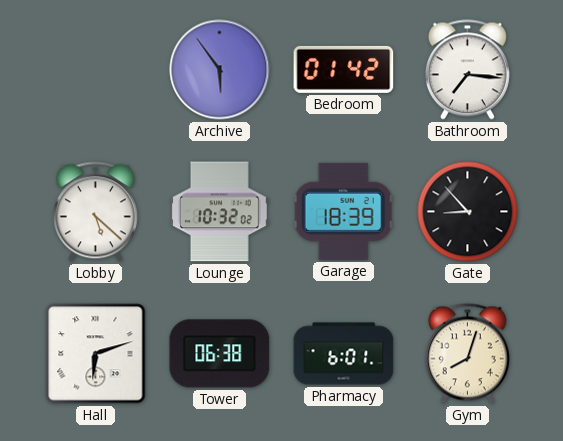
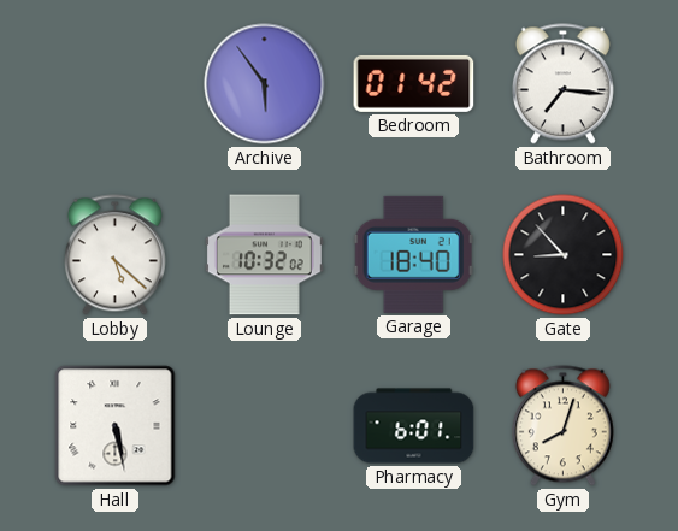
Garage: 18:39 -> 18:40
Hall: 6:12 -> 5:28
Tower: 06:38 -> none
